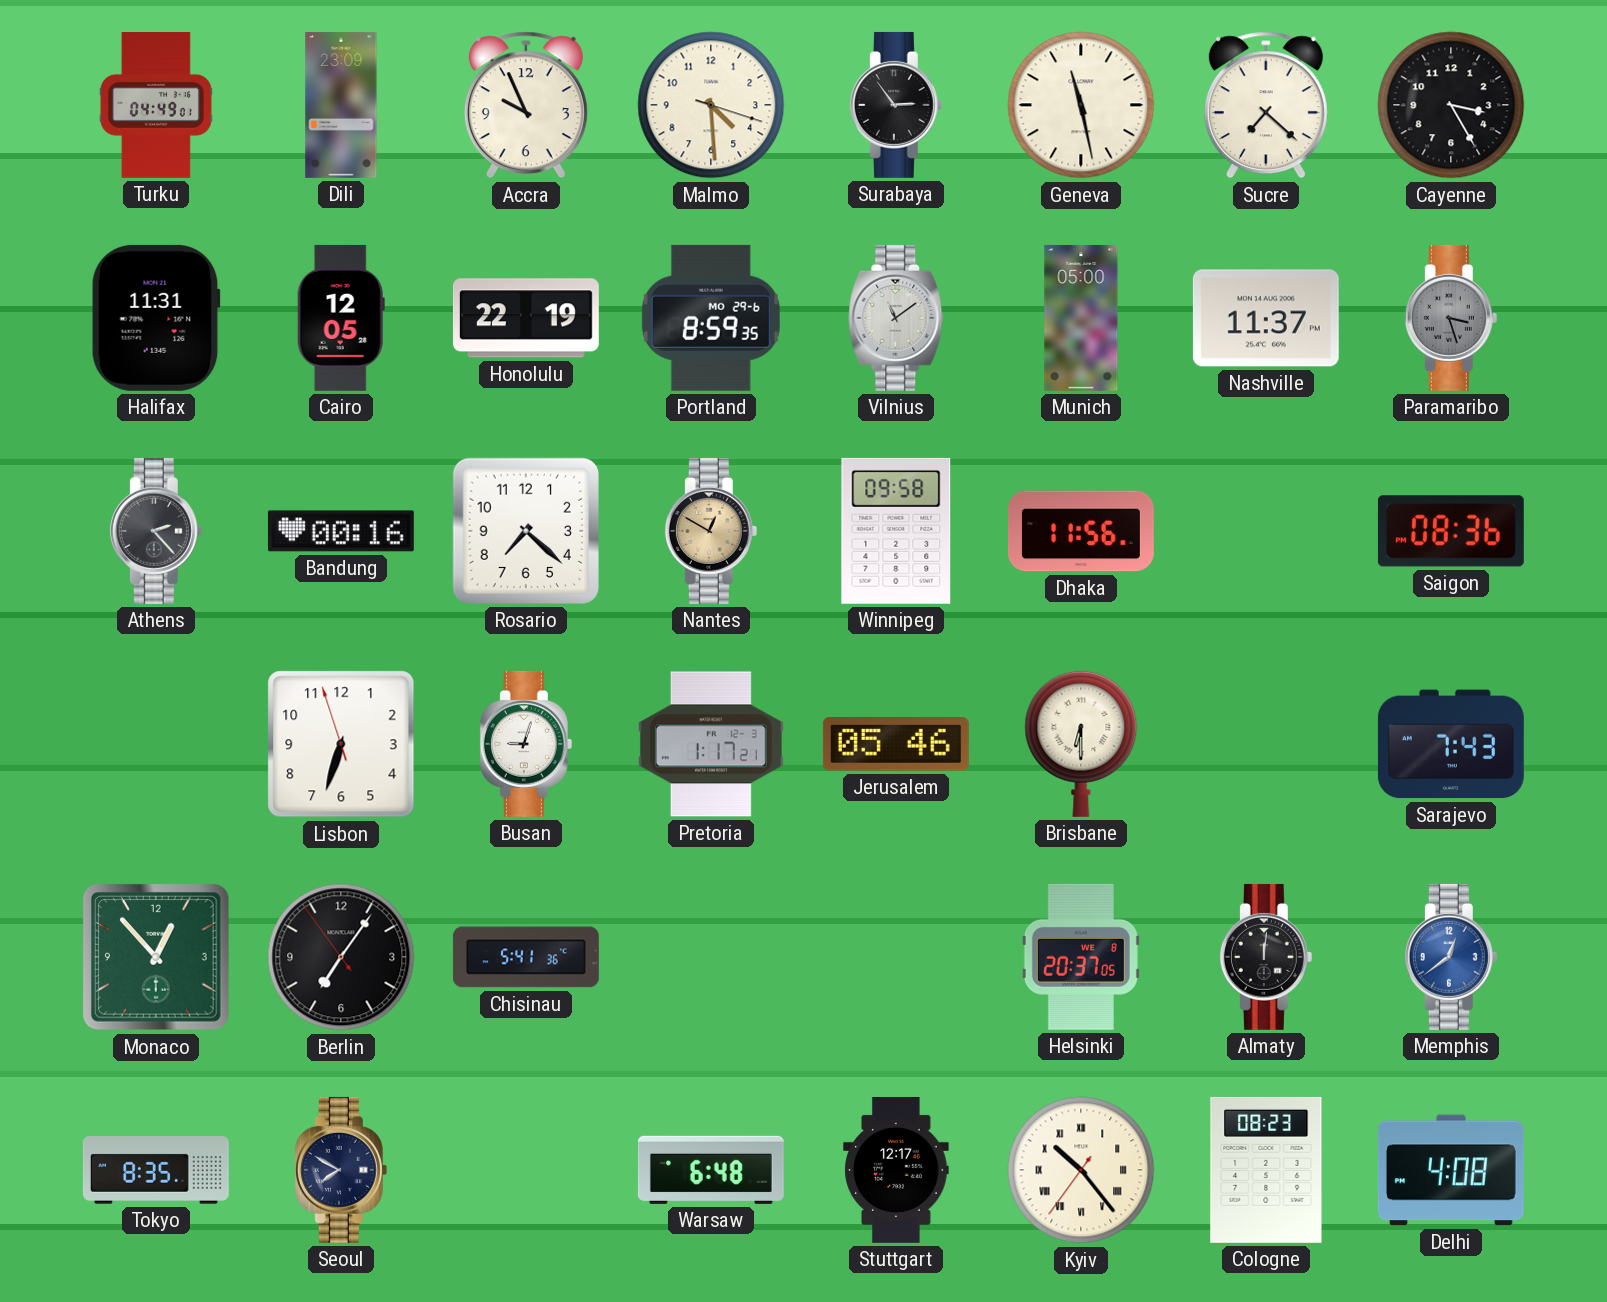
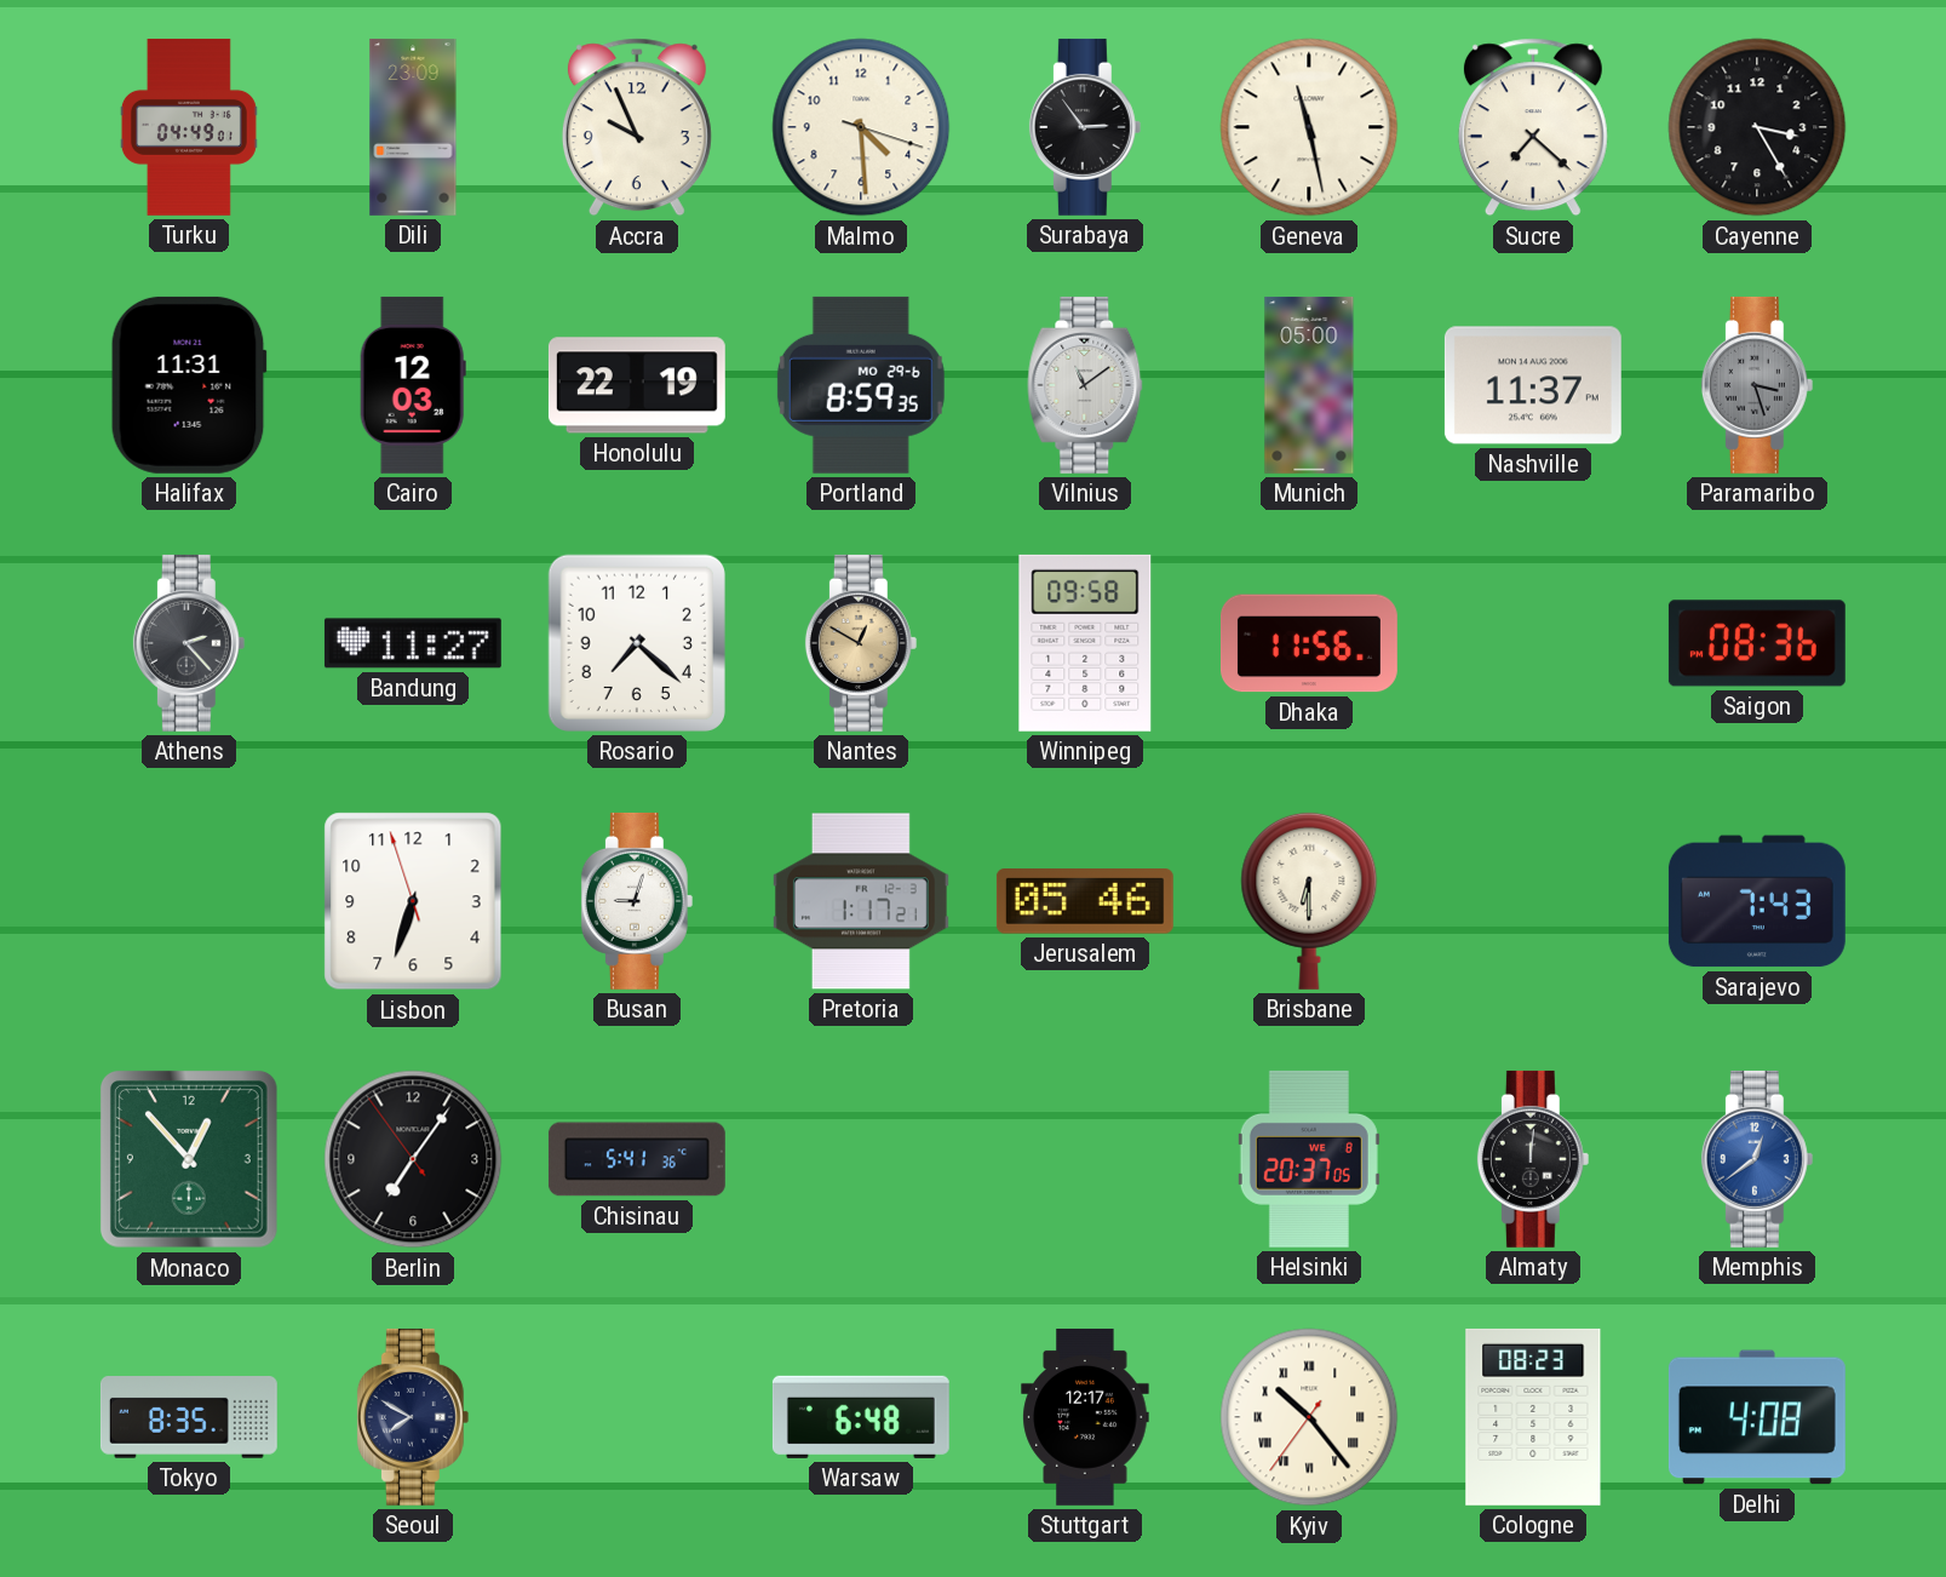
Cairo: 12:05 -> 12:03
Bandung: 00:16 -> 11:27
